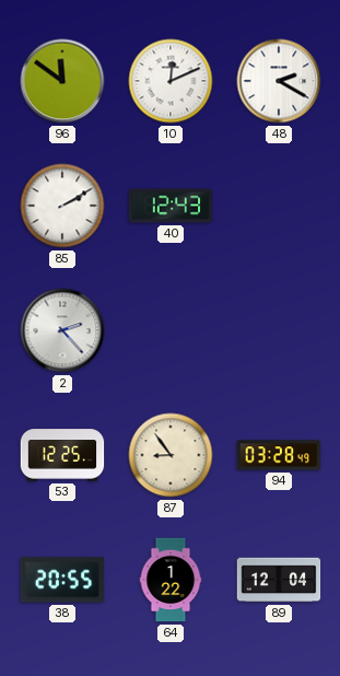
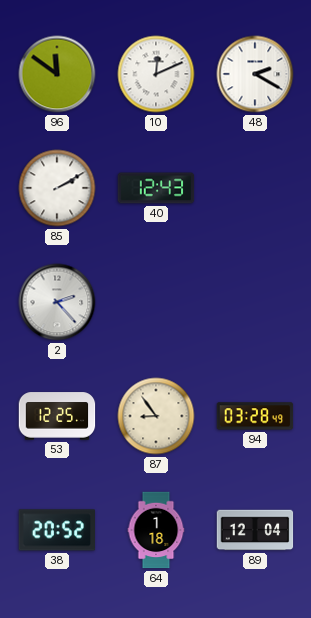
38: 20:55 -> 20:52
64: 1:22 -> 1:18
